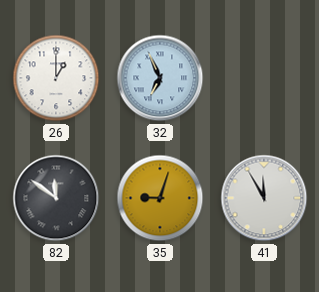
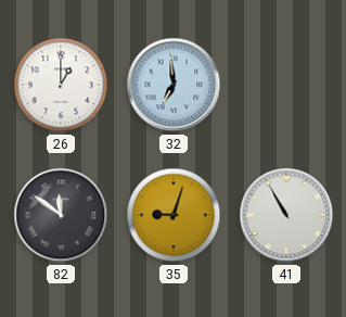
32: 6:56 -> 6:59
41: 11:55 -> 10:55
